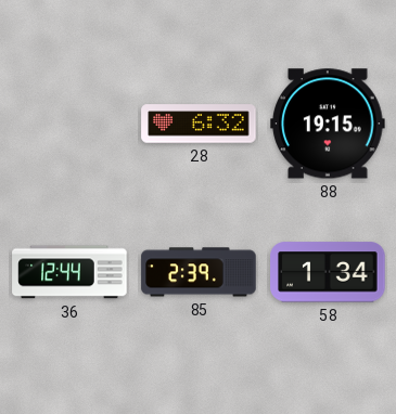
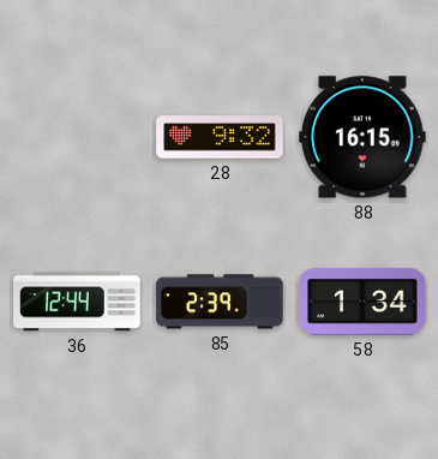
28: 6:32 -> 9:32
88: 19:15 -> 16:15
